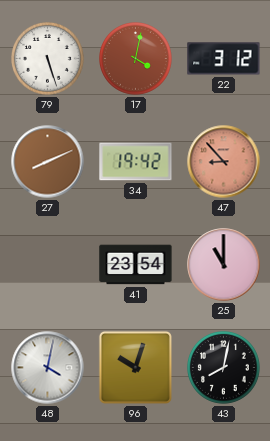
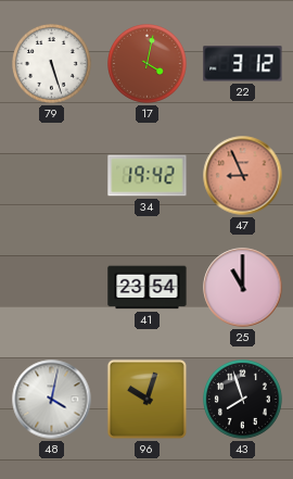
27: 8:11 -> none
47: 8:53 -> 8:56
43: 8:02 -> 7:57
